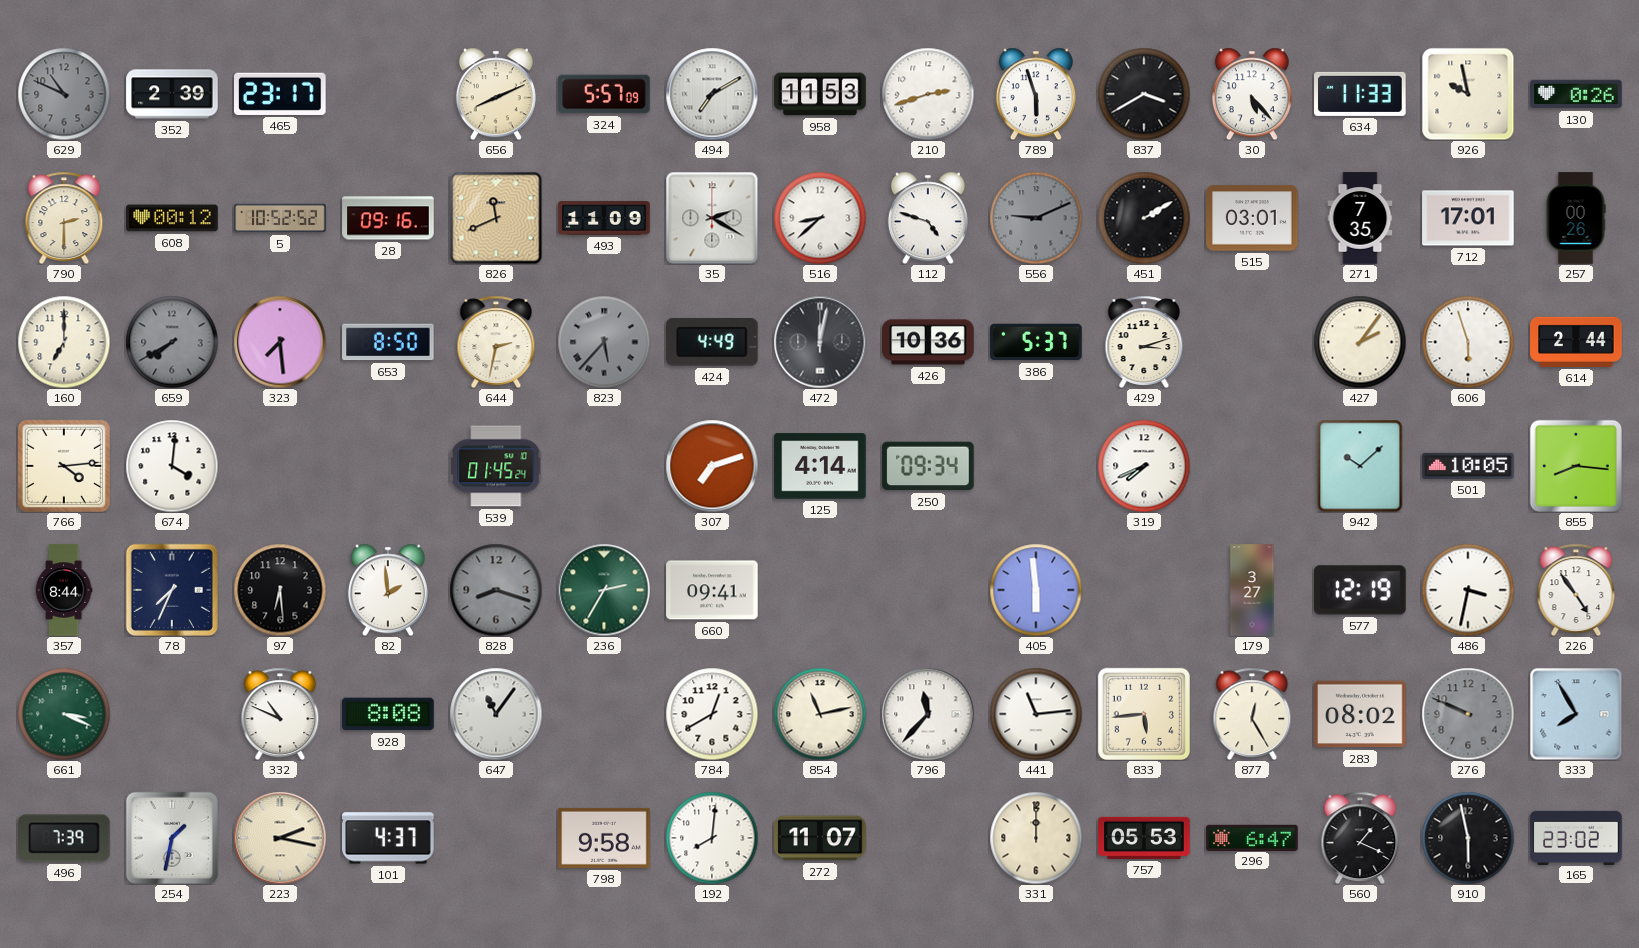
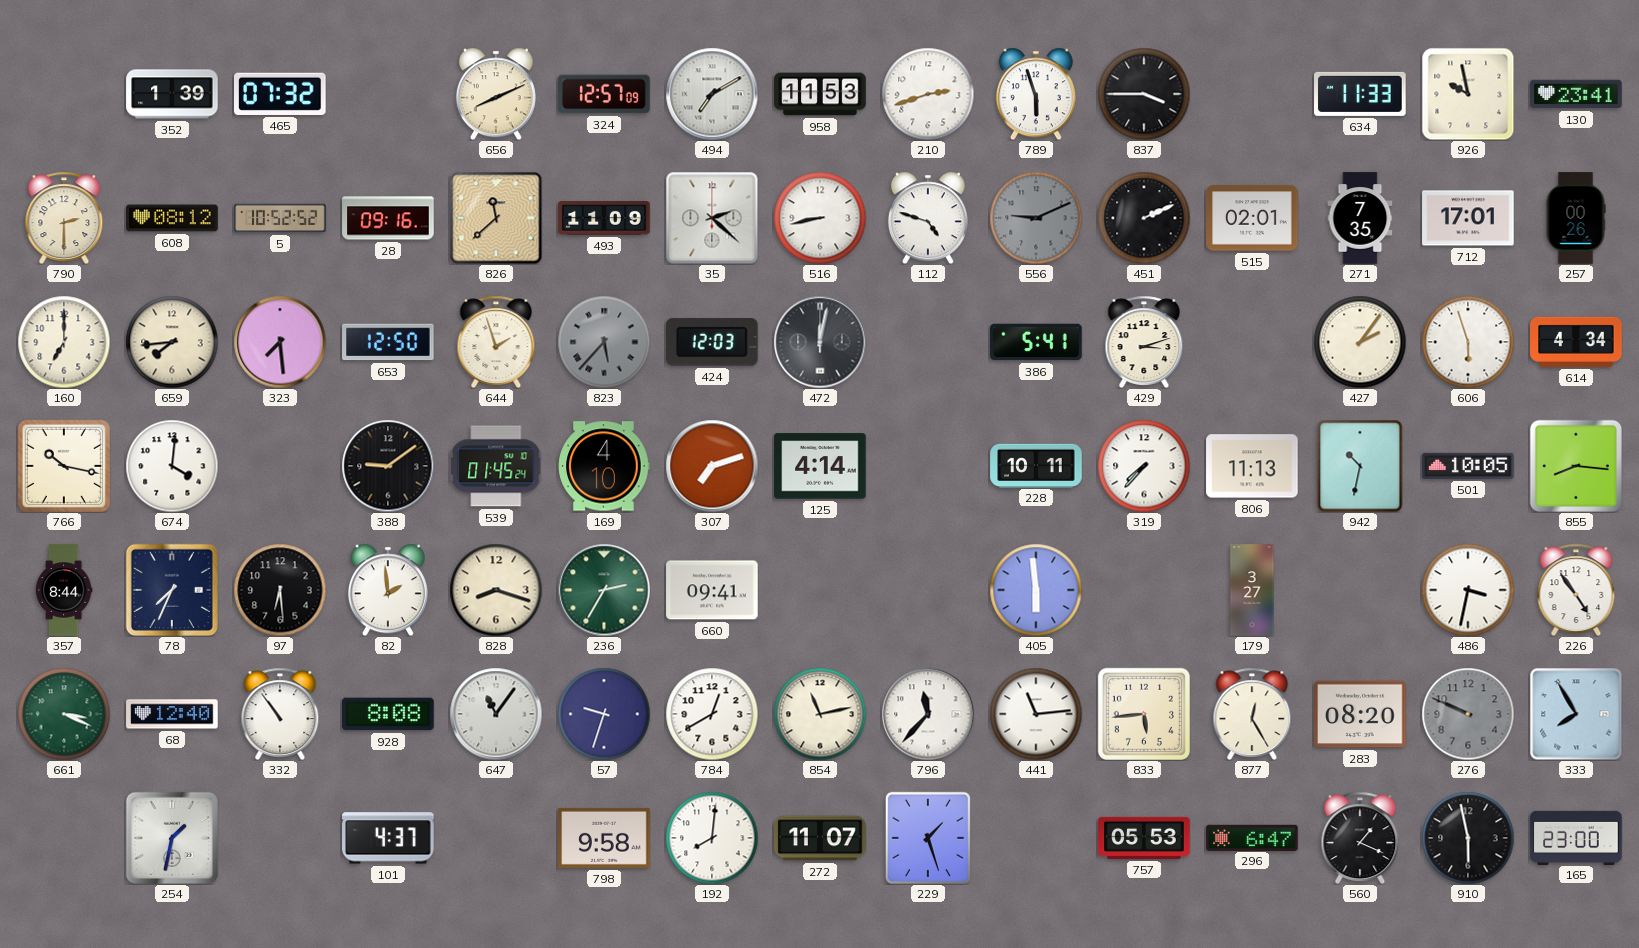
629: 10:49 -> none
352: 2:39 -> 1:39
465: 23:17 -> 07:32
324: 5:57 -> 12:57
837: 3:40 -> 3:45
30: 5:23 -> none
130: 0:26 -> 23:41
608: 00:12 -> 08:12
826: 11:41 -> 11:38
35: 2:20 -> 2:22
516: 8:38 -> 8:43
451: 2:10 -> 2:11
515: 03:01 -> 02:01
659: 7:40 -> 7:44
659 dial: grey -> cream
653: 8:50 -> 12:50
644: 2:32 -> 1:57
424: 4:49 -> 12:03
426: 10:36 -> none
386: 5:37 -> 5:41
614: 2:44 -> 4:34
766: 4:14 -> 10:17
388: none -> 9:09
169: none -> 4:10
250: 09:34 -> none
228: none -> 10:11
319: 7:41 -> 7:37
806: none -> 11:13
942: 10:08 -> 10:32
828 dial: grey -> cream
577: 12:19 -> none
68: none -> 12:40
332: 10:49 -> 10:54
57: none -> 9:33
283: 08:02 -> 08:20
496: 7:39 -> none
223: 2:17 -> none
229: none -> 1:27
331: 12:00 -> none
165: 23:02 -> 23:00
